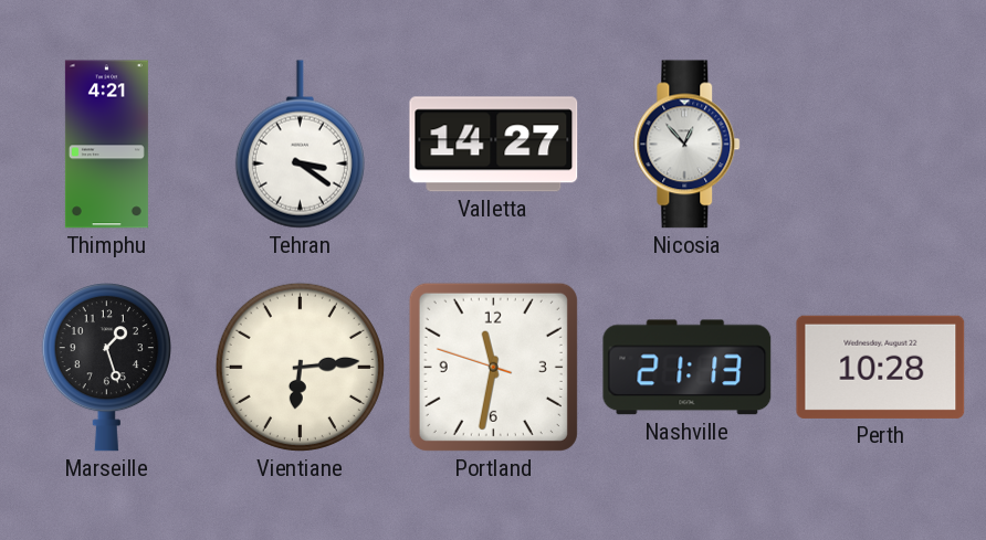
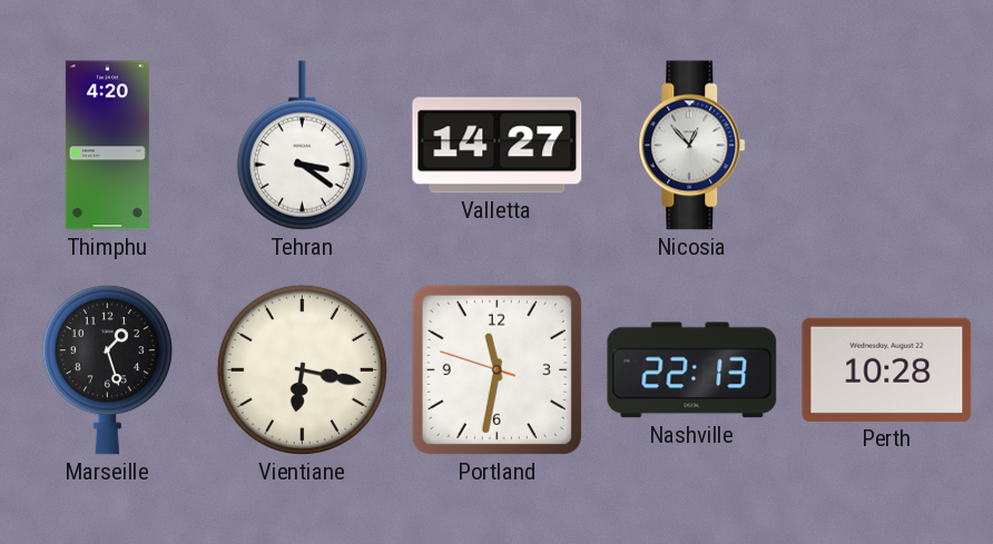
Thimphu: 4:21 -> 4:20
Vientiane: 6:14 -> 6:17
Nashville: 21:13 -> 22:13
